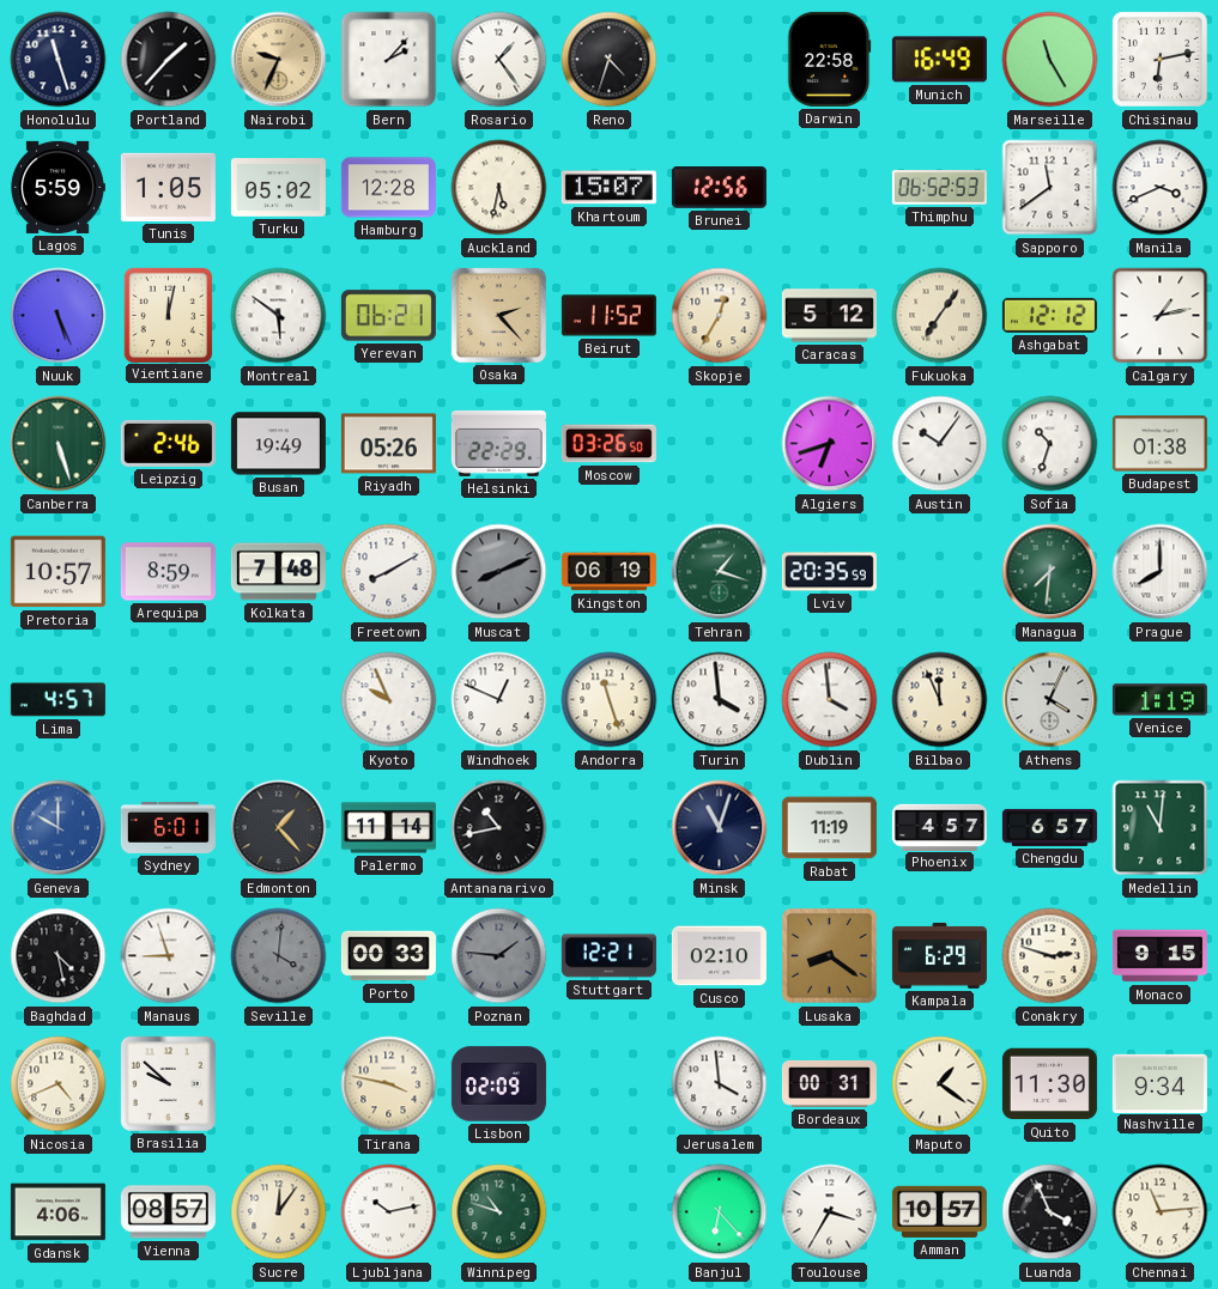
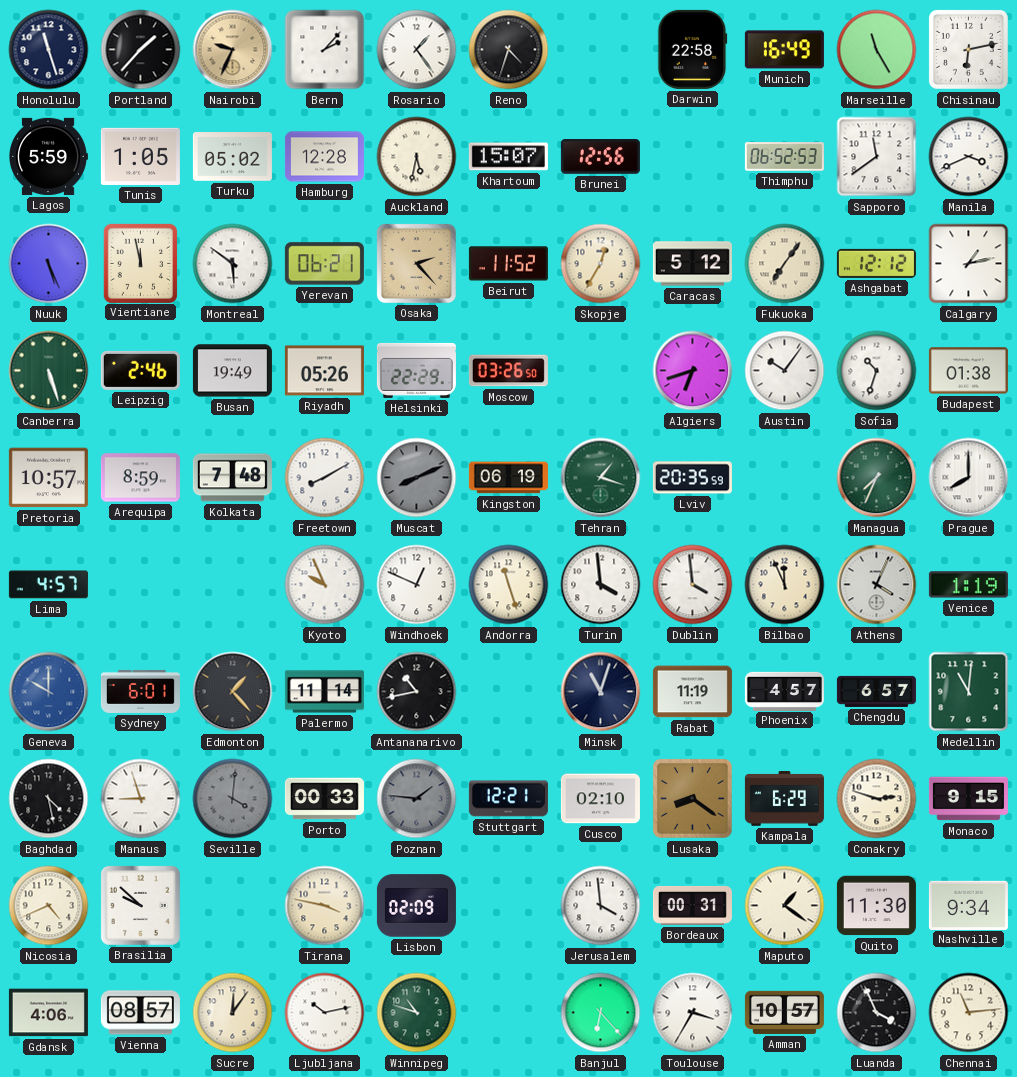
Vientiane: 12:02 -> 11:58
Managua: 7:31 -> 7:34
